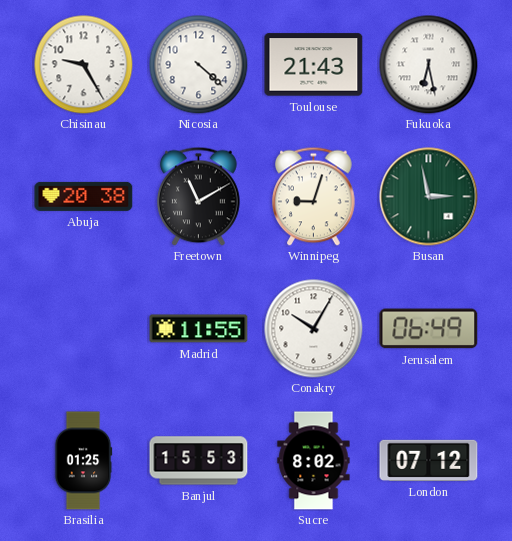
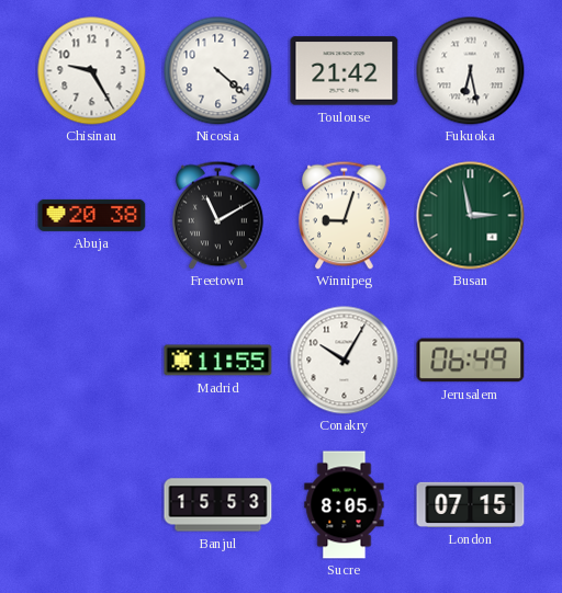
Toulouse: 21:43 -> 21:42
Brasilia: 01:25 -> none
Sucre: 8:02 -> 8:05
London: 07:12 -> 07:15
